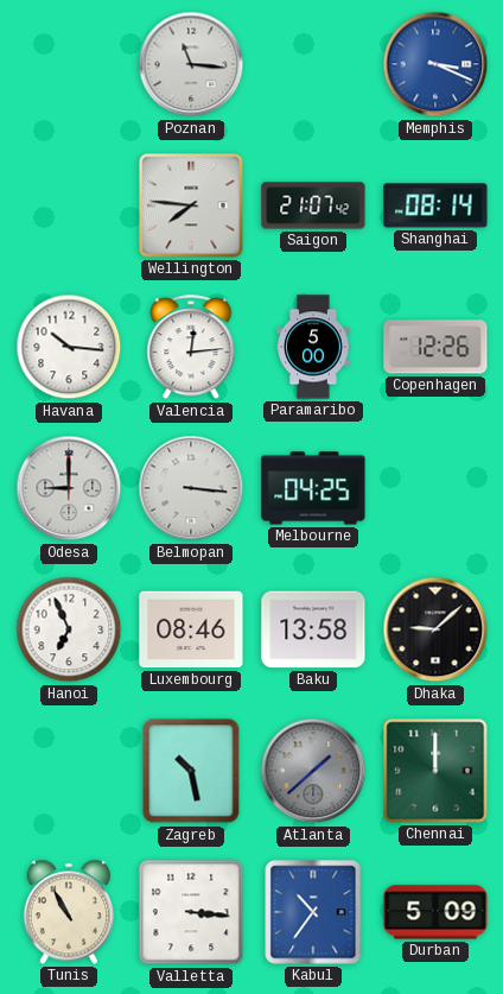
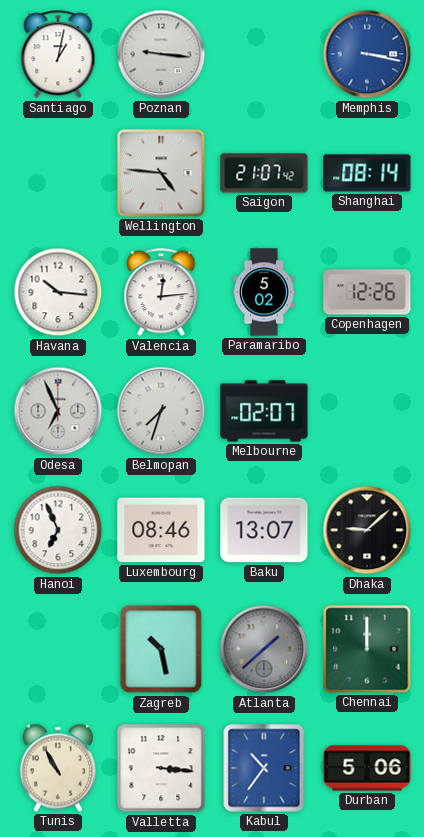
Santiago: none -> 1:02
Poznan: 11:16 -> 9:16
Memphis: 3:19 -> 3:17
Wellington: 7:46 -> 4:46
Paramaribo: 5:00 -> 5:02
Odesa: 9:00 -> 6:56
Belmopan: 3:16 -> 7:33
Melbourne: 04:25 -> 02:07
Baku: 13:58 -> 13:07
Durban: 5:09 -> 5:06
